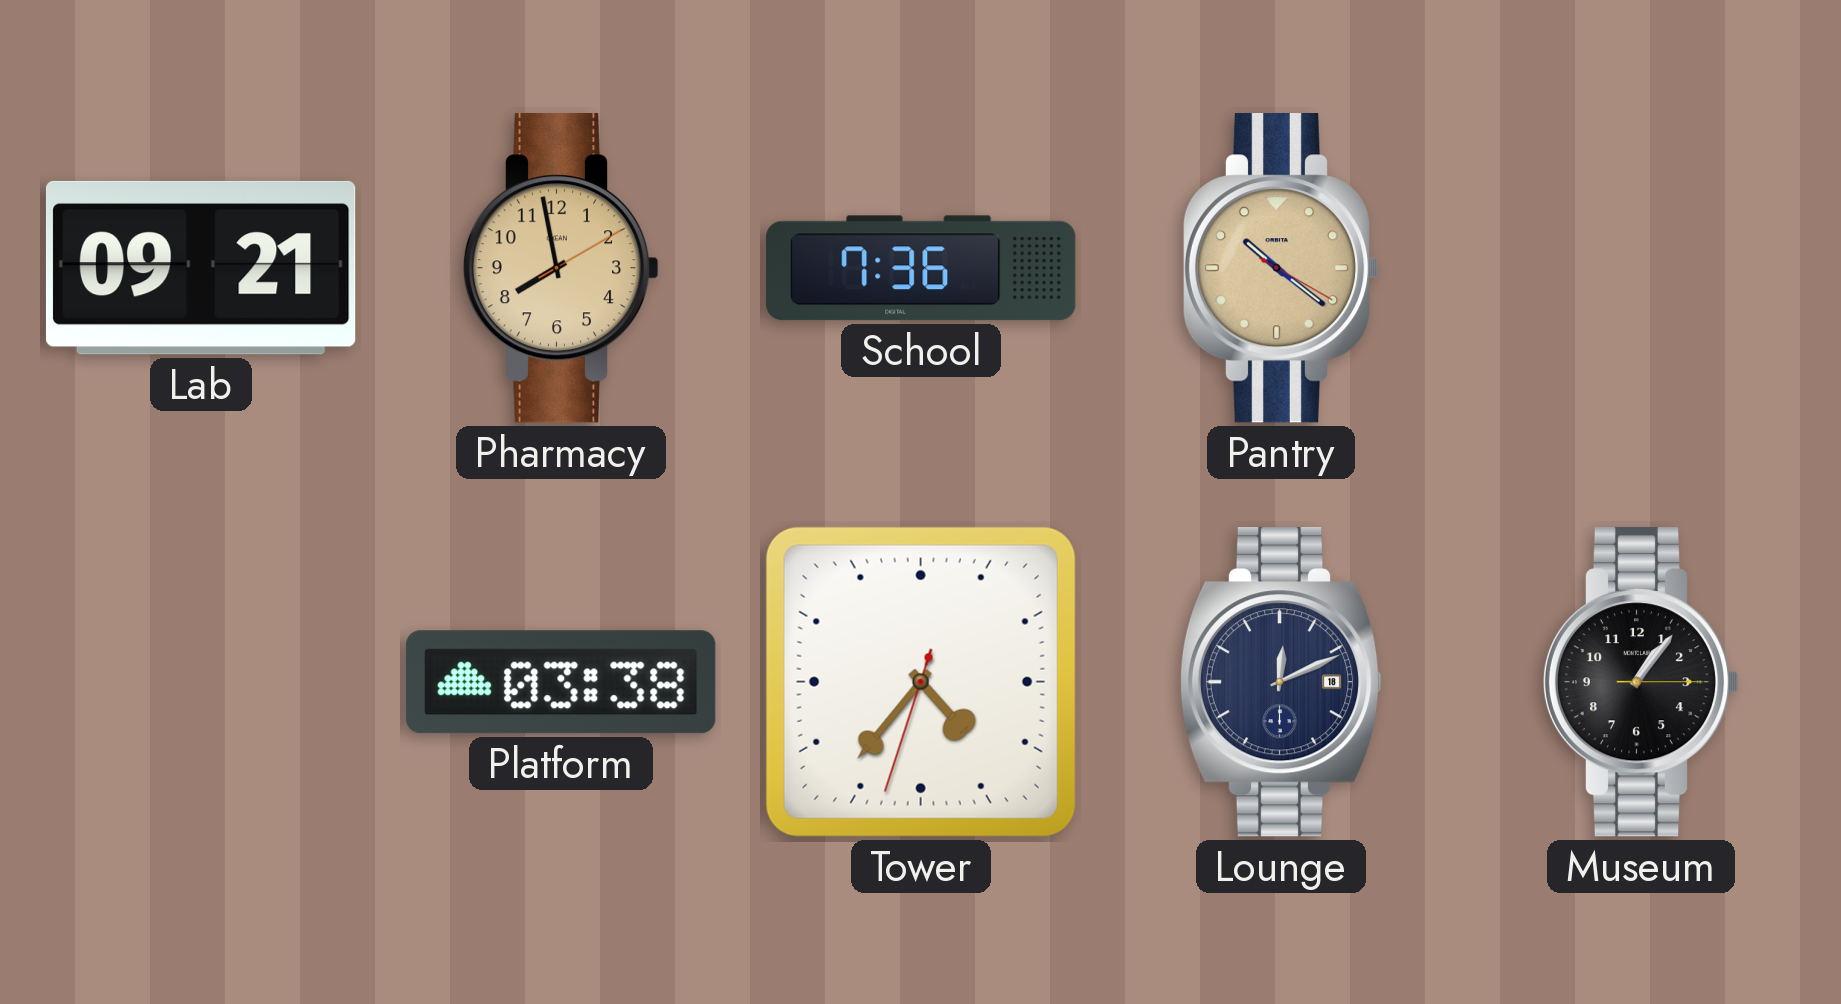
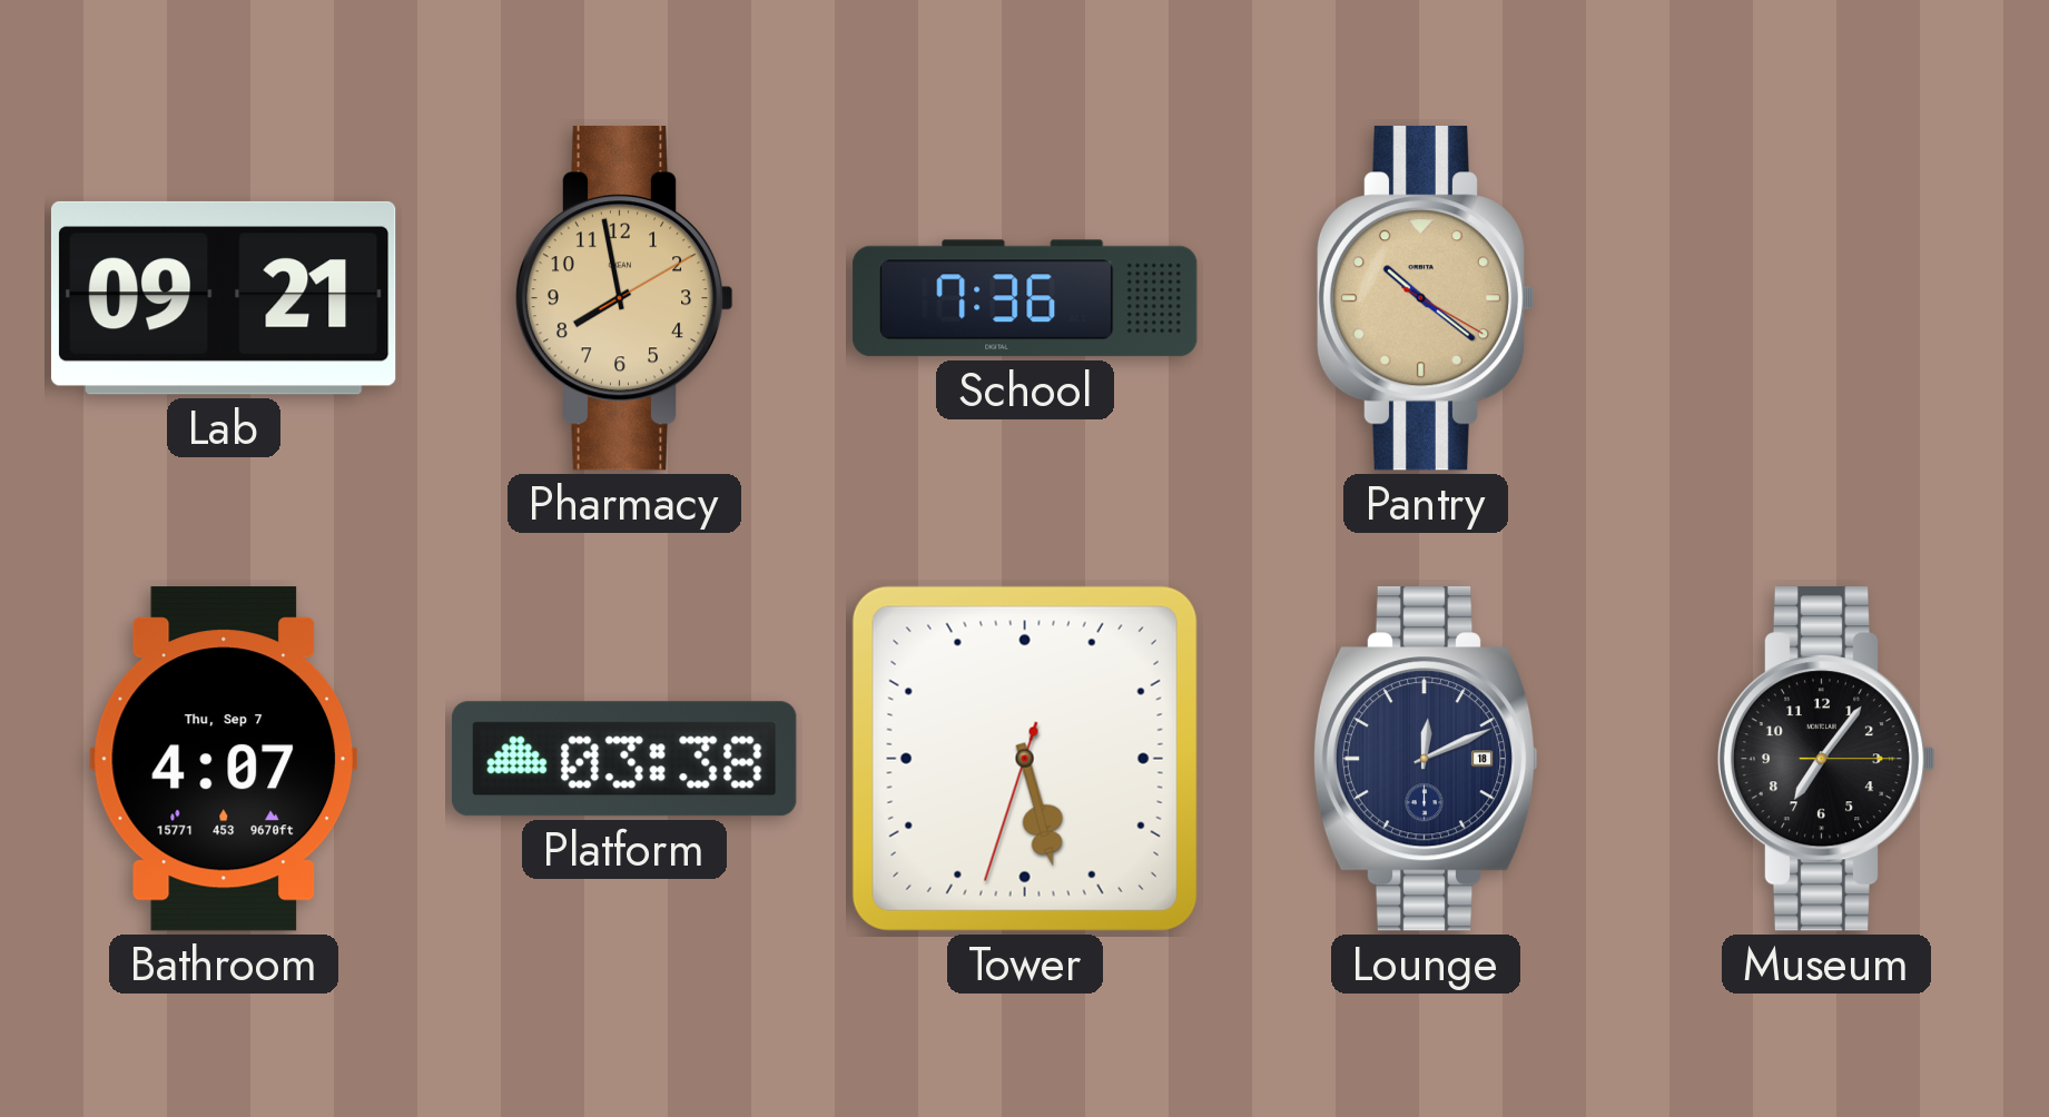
Bathroom: none -> 4:07
Tower: 4:36 -> 5:27
Museum: 1:06 -> 7:06
